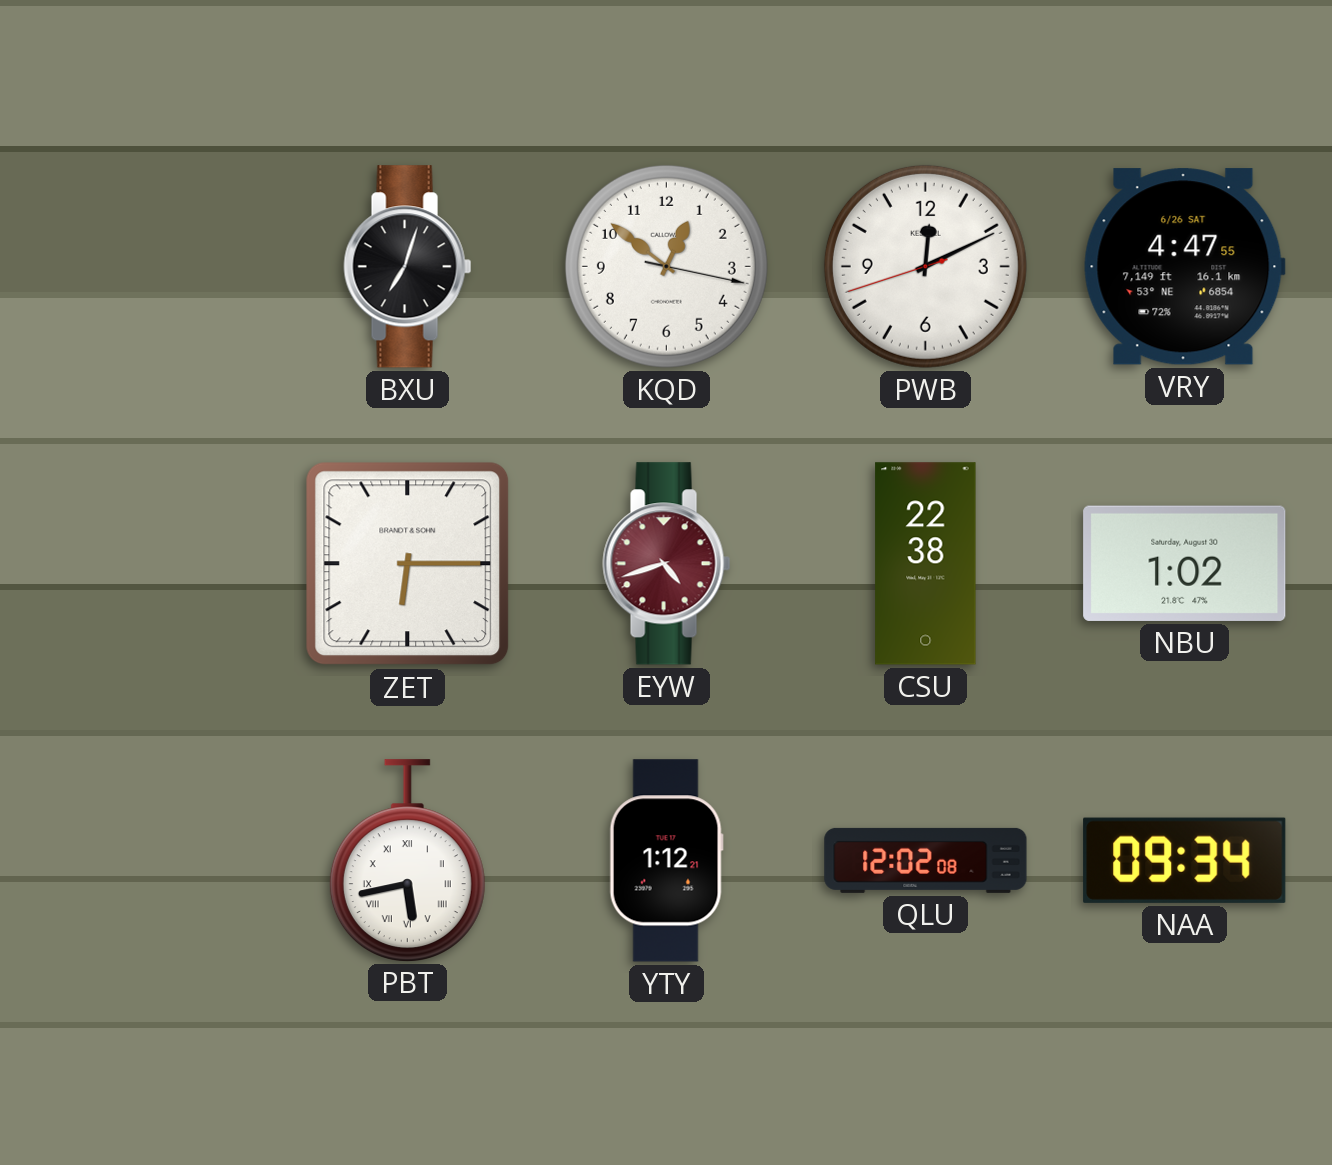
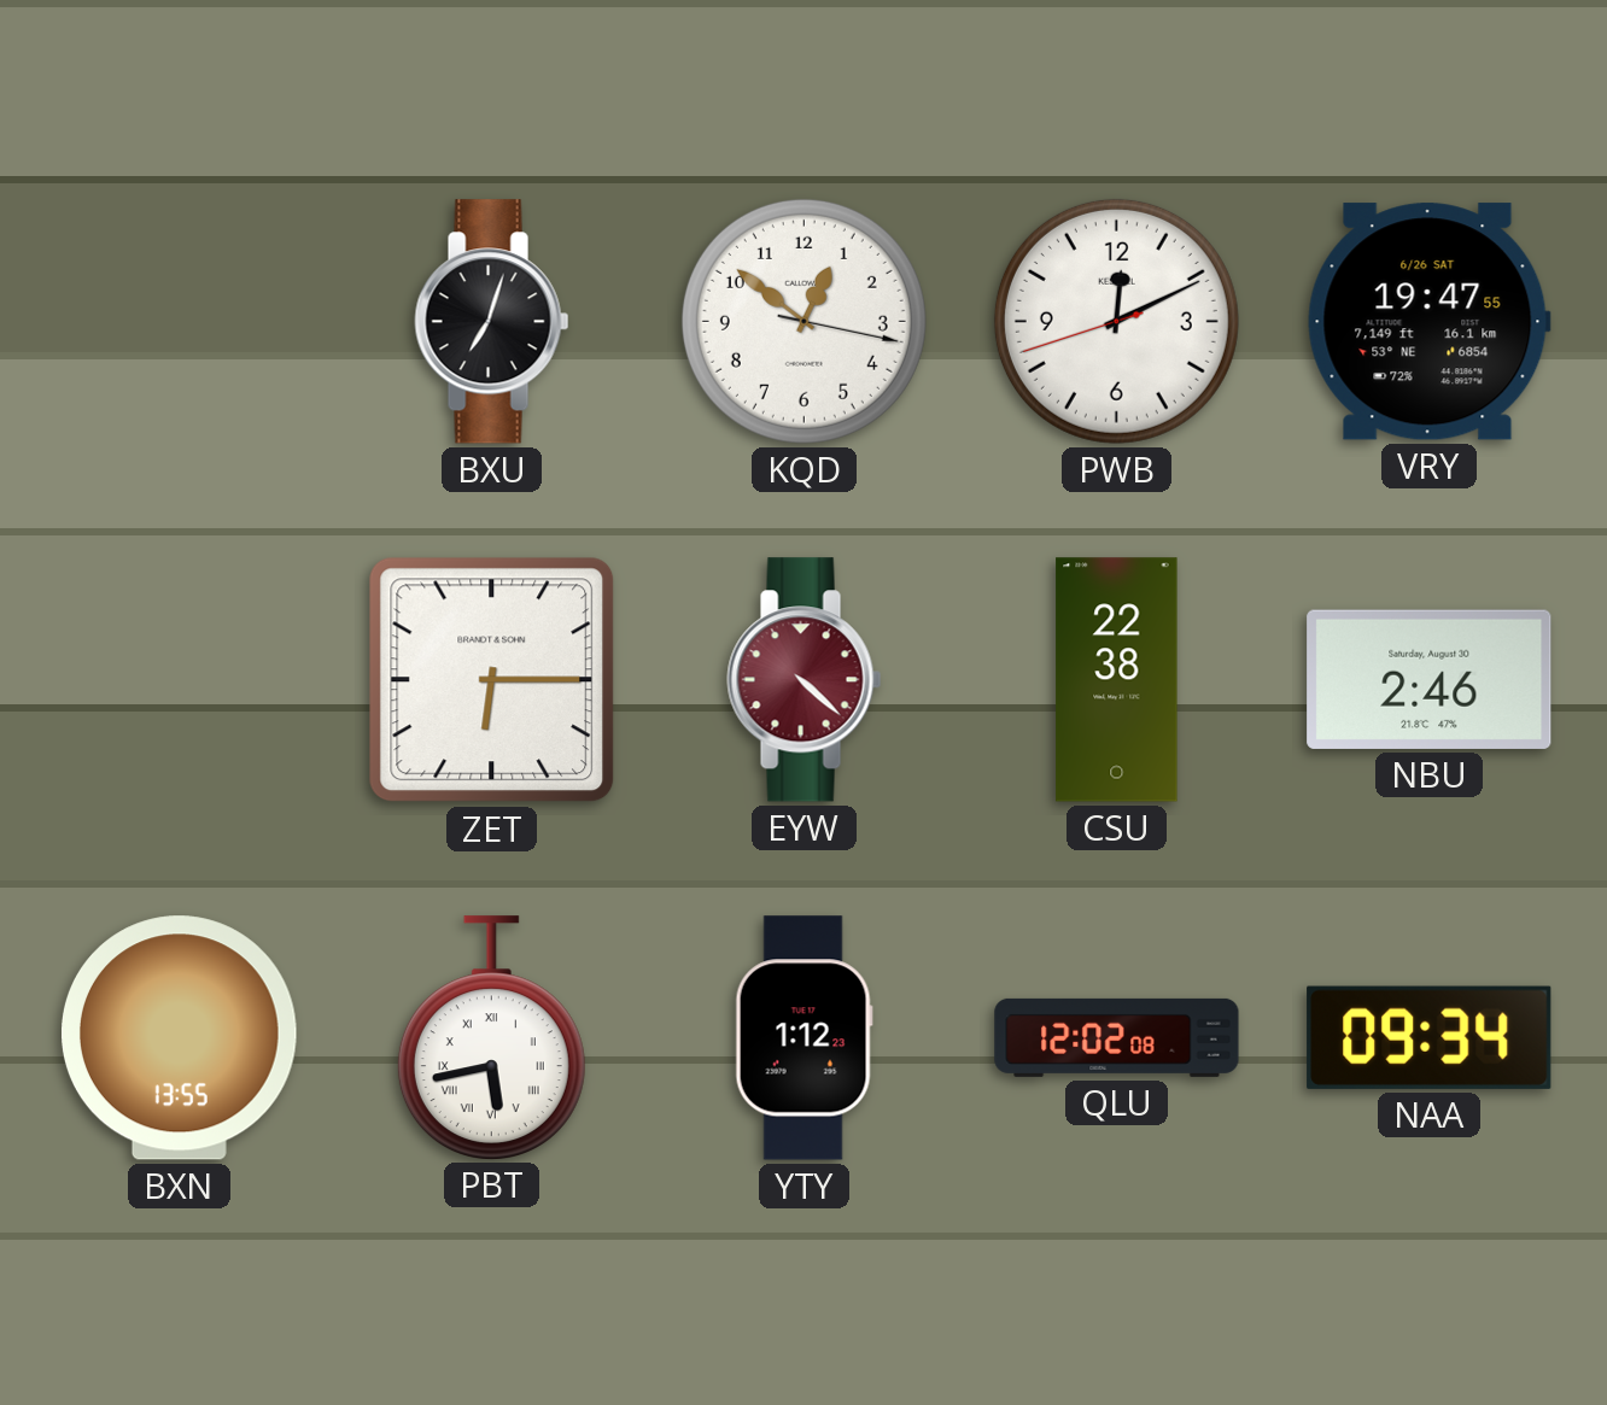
VRY: 4:47 -> 19:47
EYW: 4:42 -> 4:22
NBU: 1:02 -> 2:46
BXN: none -> 13:55
YTY: 1:12:21 -> 1:12:23
